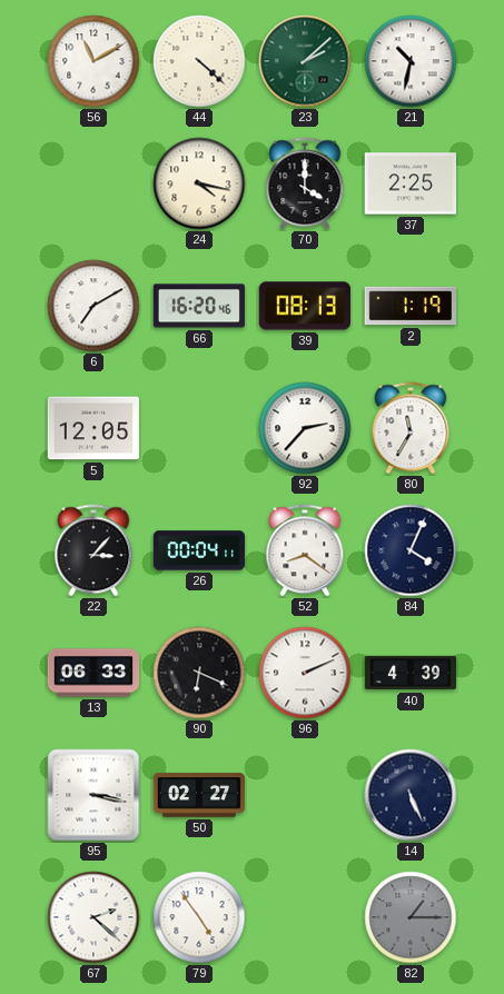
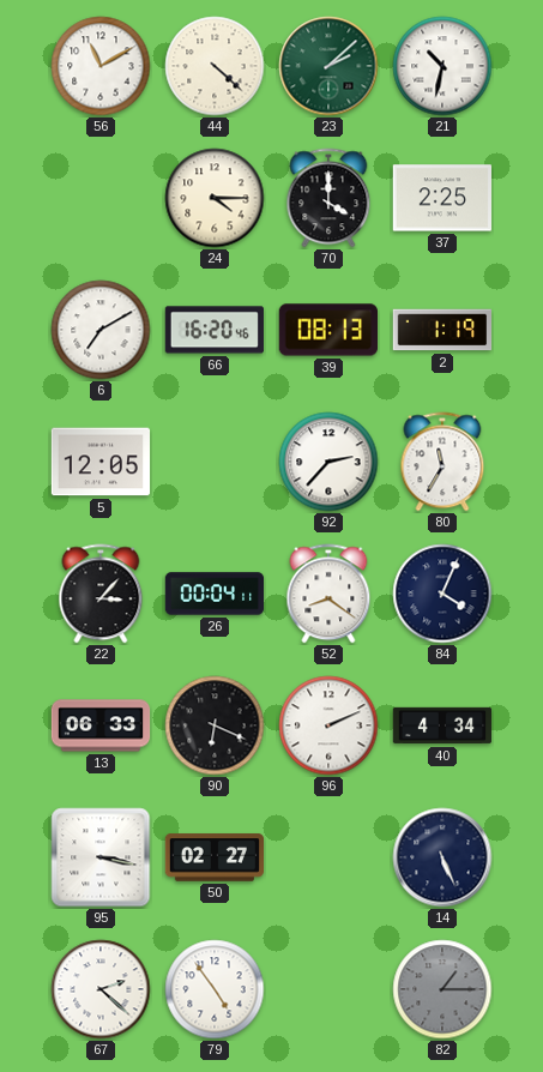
24: 4:17 -> 4:15
40: 4:39 -> 4:34
